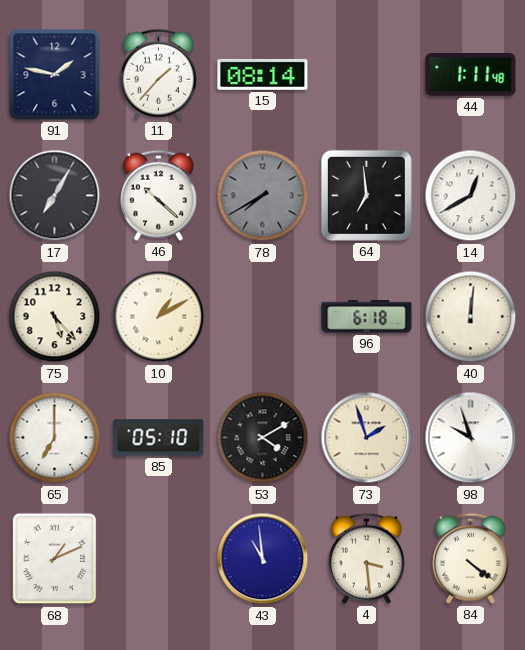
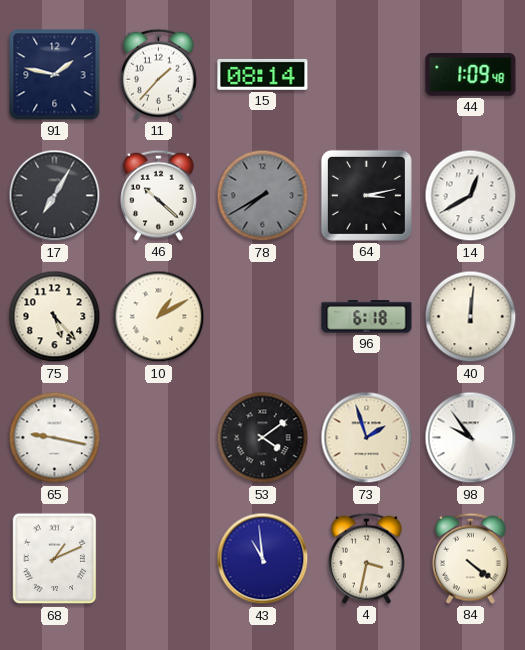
44: 1:11 -> 1:09
64: 6:59 -> 3:13
65: 7:00 -> 9:17
85: 05:10 -> none
53: 4:10 -> 4:09
98: 9:57 -> 9:54
4: 3:29 -> 3:32
